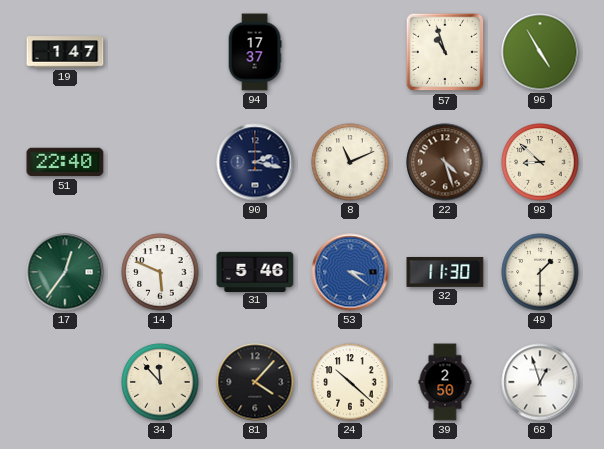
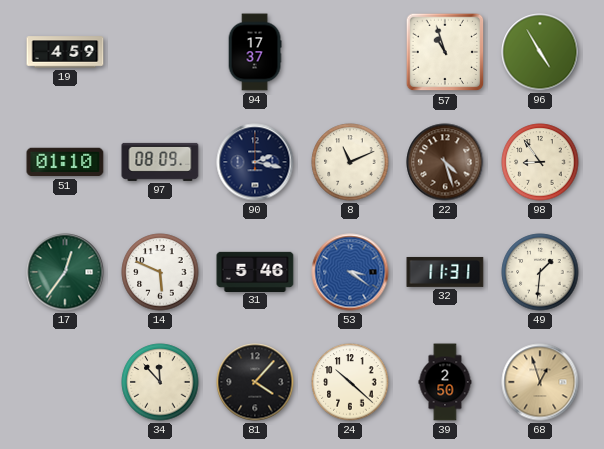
19: 1:47 -> 4:59
51: 22:40 -> 01:10
97: none -> 08:09
98: 8:52 -> 8:54
32: 11:30 -> 11:31
49: 1:30 -> 1:31
68 dial: white -> champagne
